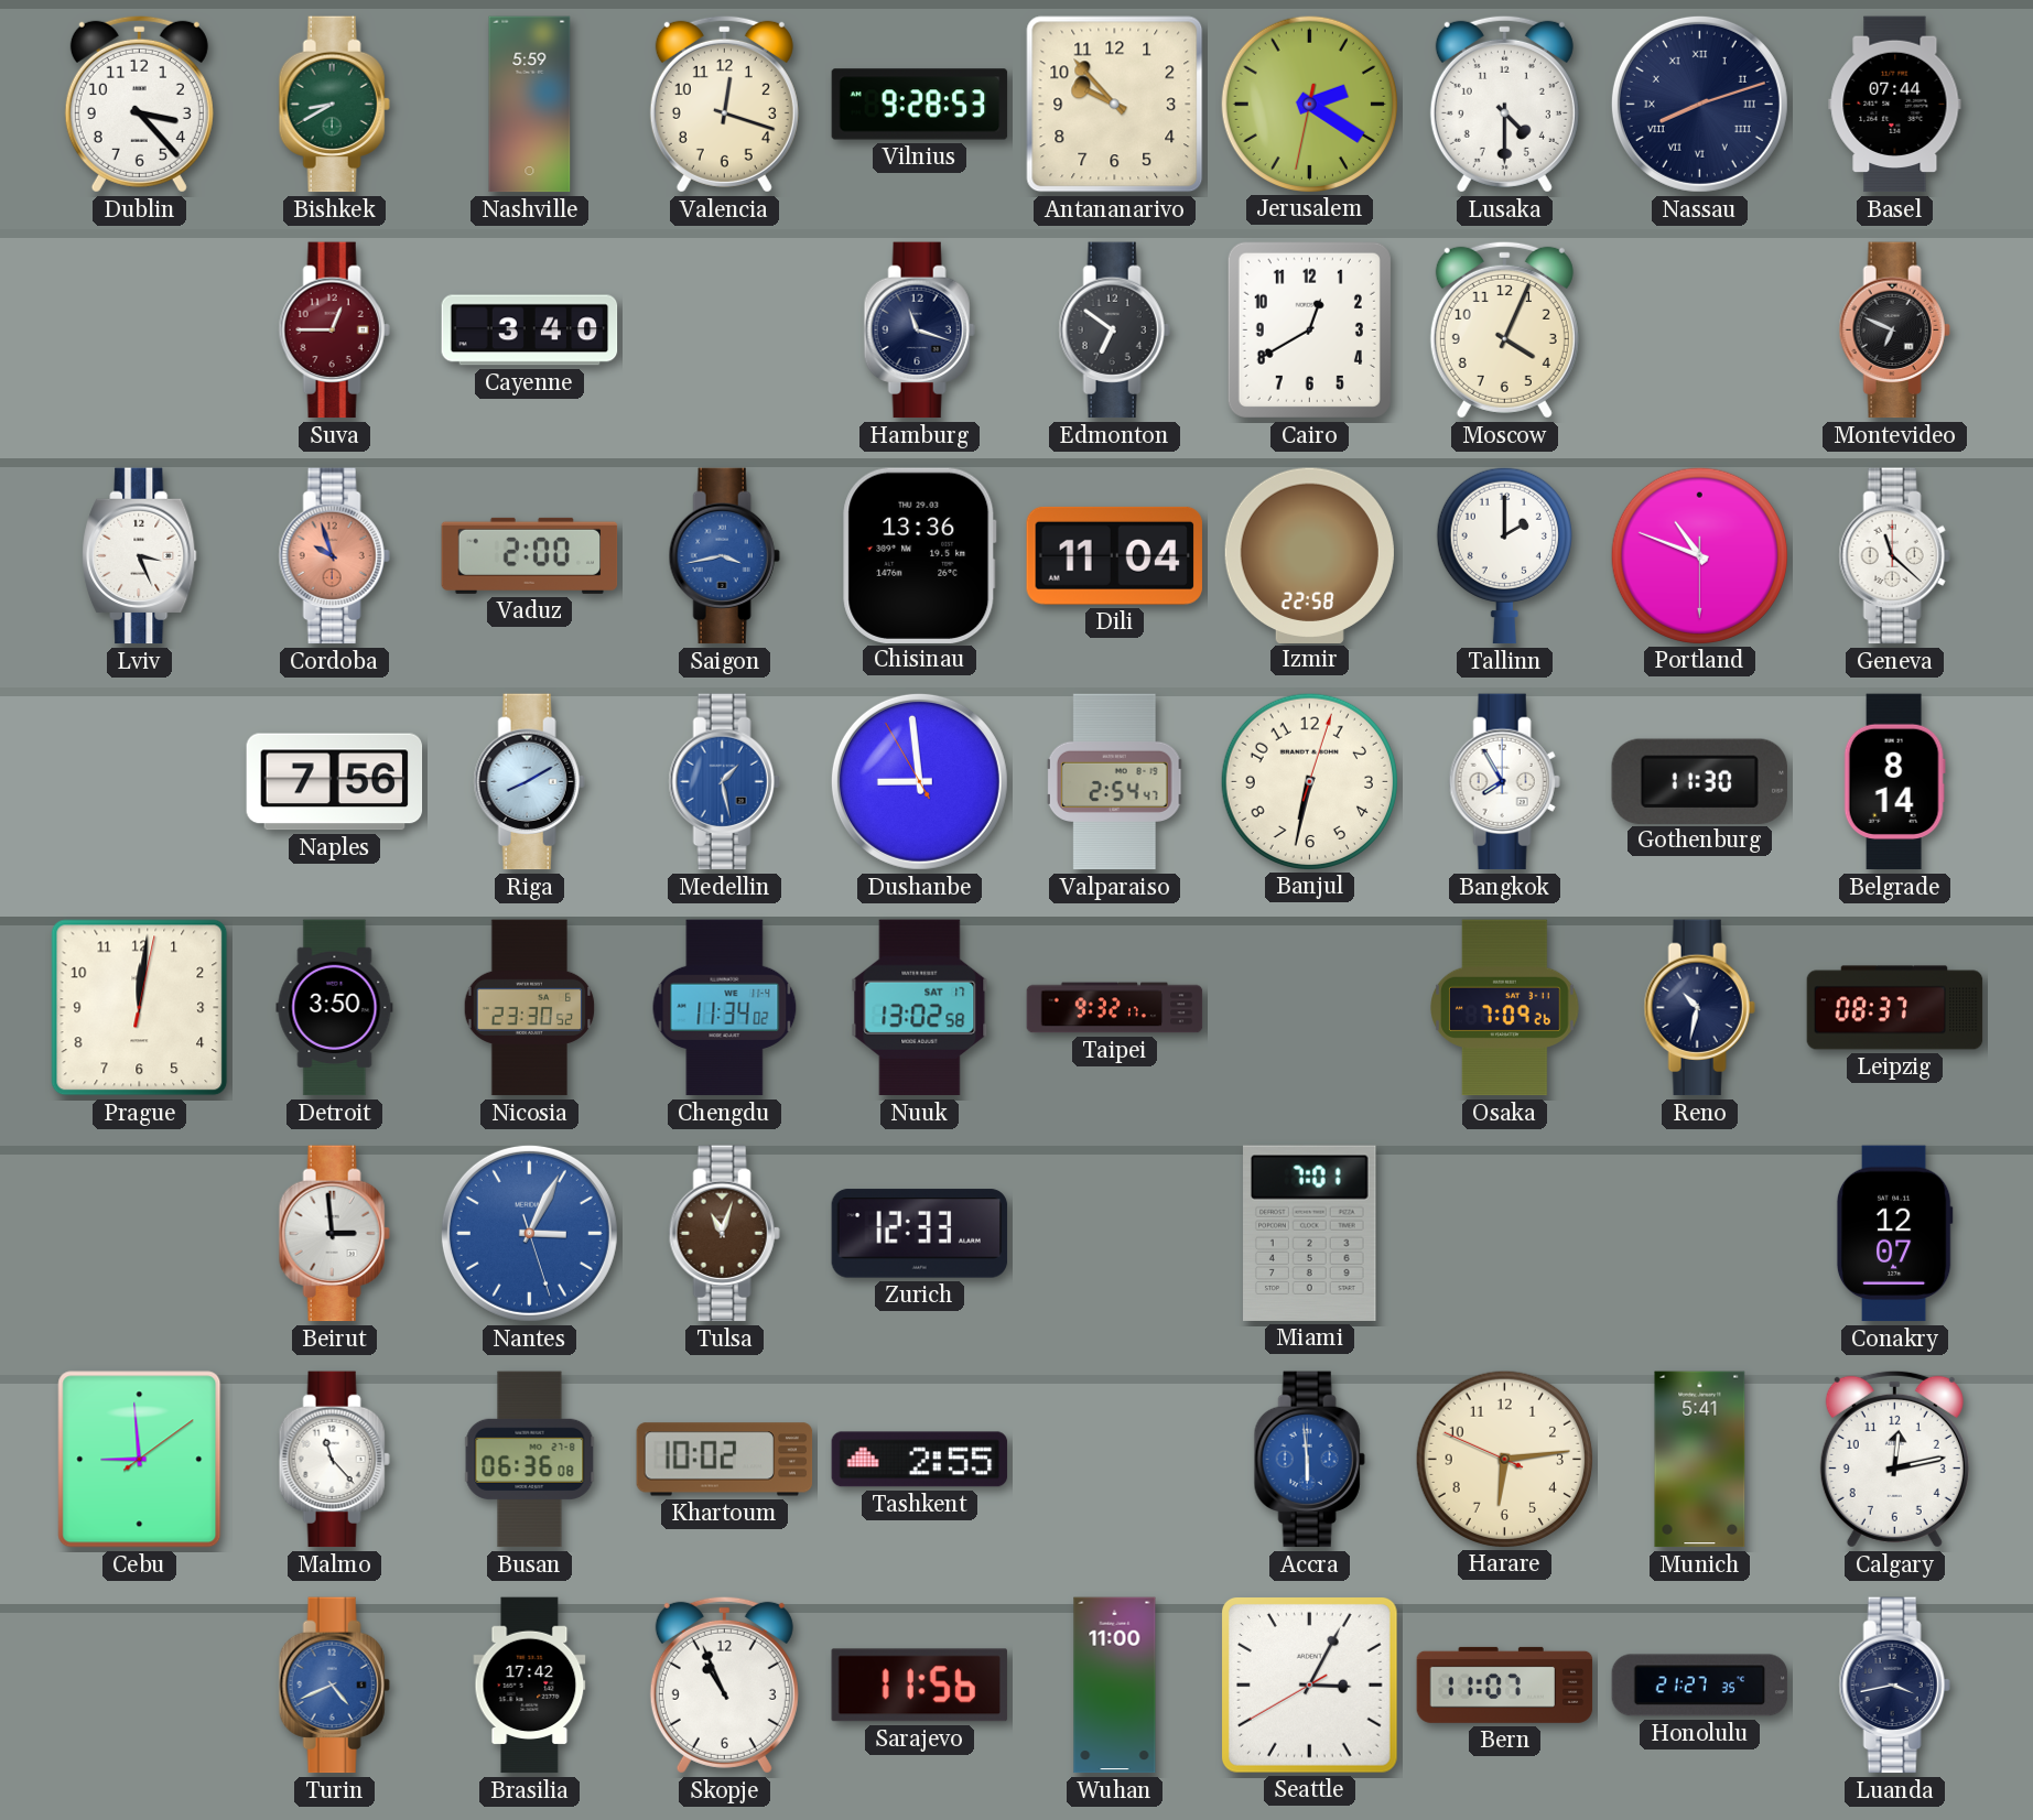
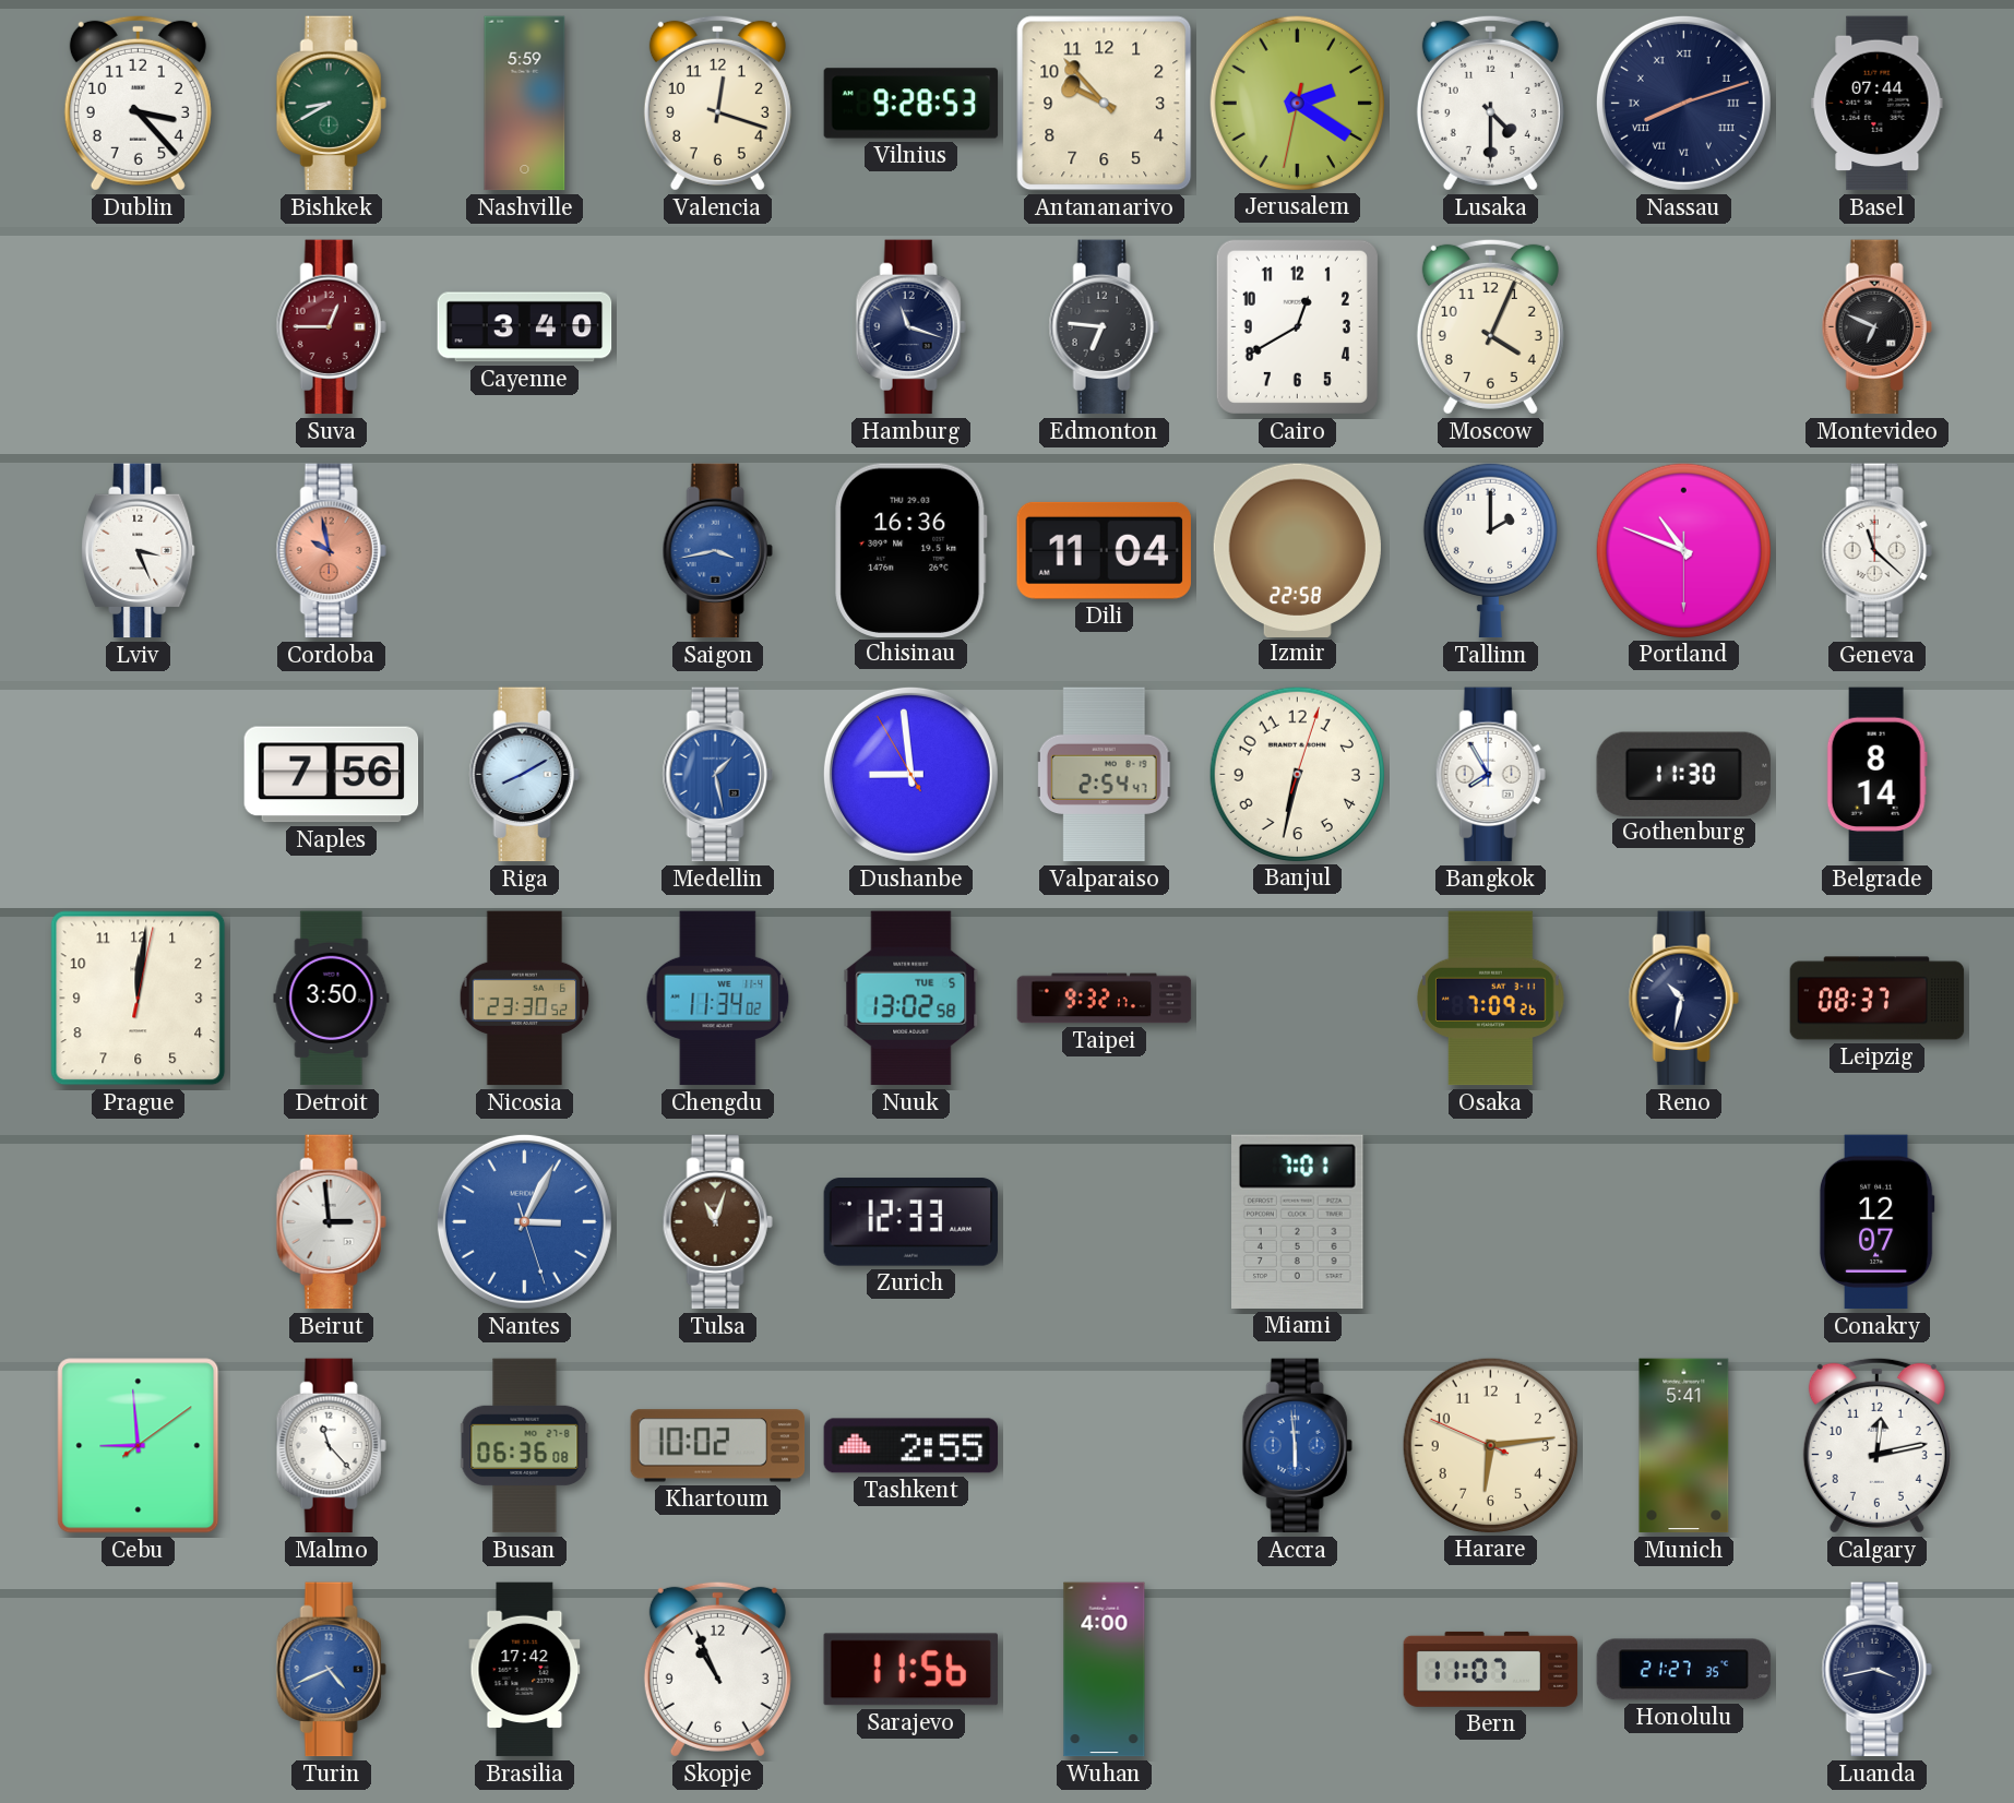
Edmonton: 6:51 -> 6:46
Cordoba: 9:57 -> 9:58
Vaduz: 2:00 -> none
Chisinau: 13:36 -> 16:36
Nuuk date: SAT 17 -> TUE 5
Wuhan: 11:00 -> 4:00
Seattle: 3:04 -> none
